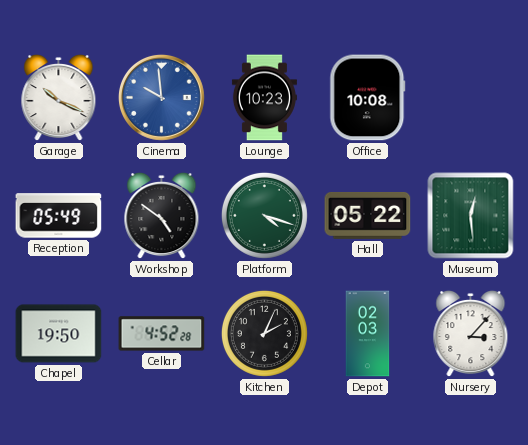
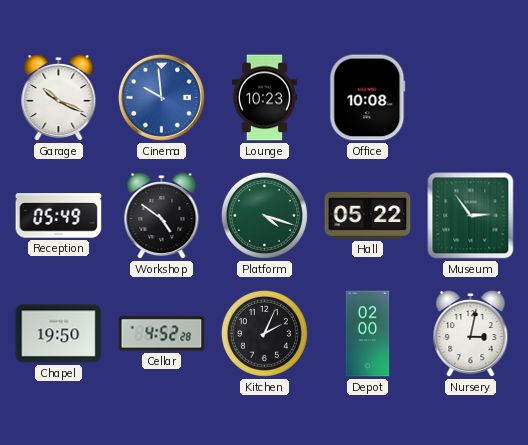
Museum: 12:29 -> 2:54
Depot: 02:03 -> 02:00
Nursery: 3:07 -> 3:02
